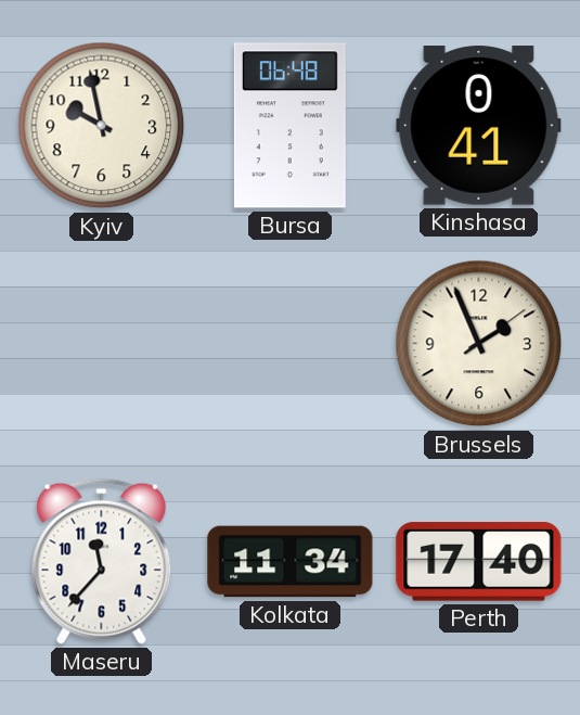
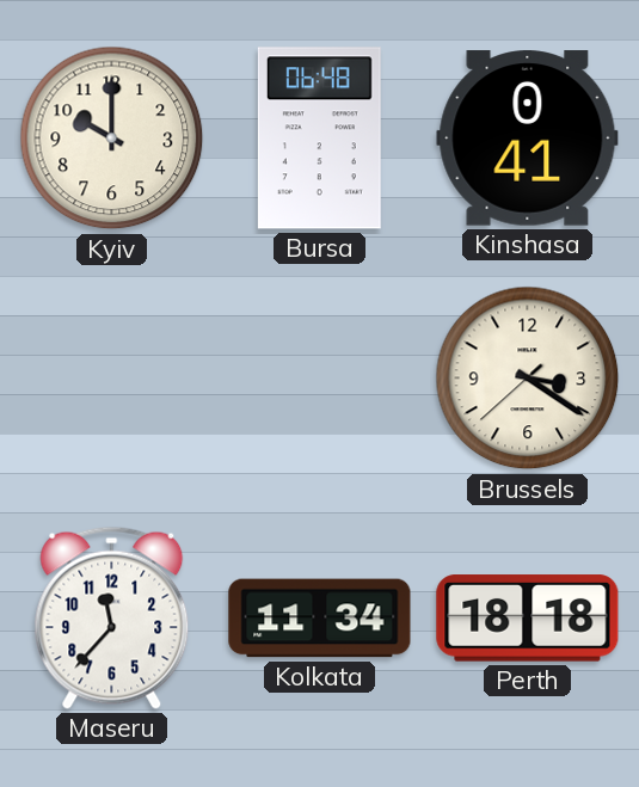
Kyiv: 9:58 -> 10:00
Brussels: 1:56 -> 3:20
Perth: 17:40 -> 18:18
